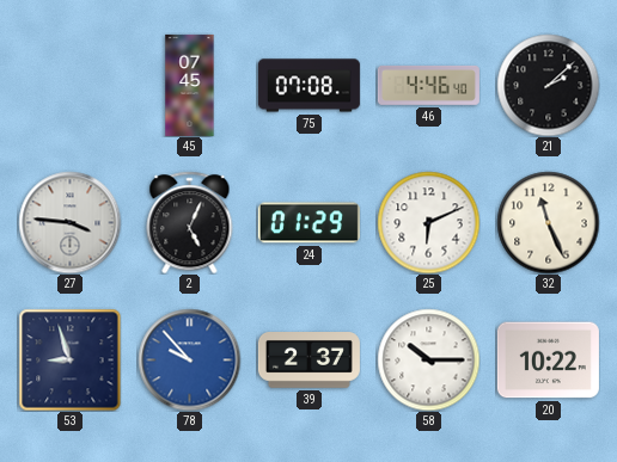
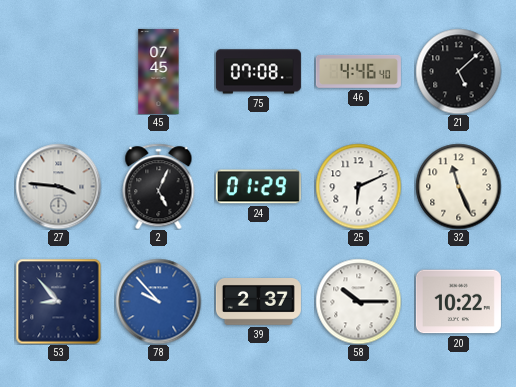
21: 2:08 -> 5:08
53: 8:57 -> 8:53
